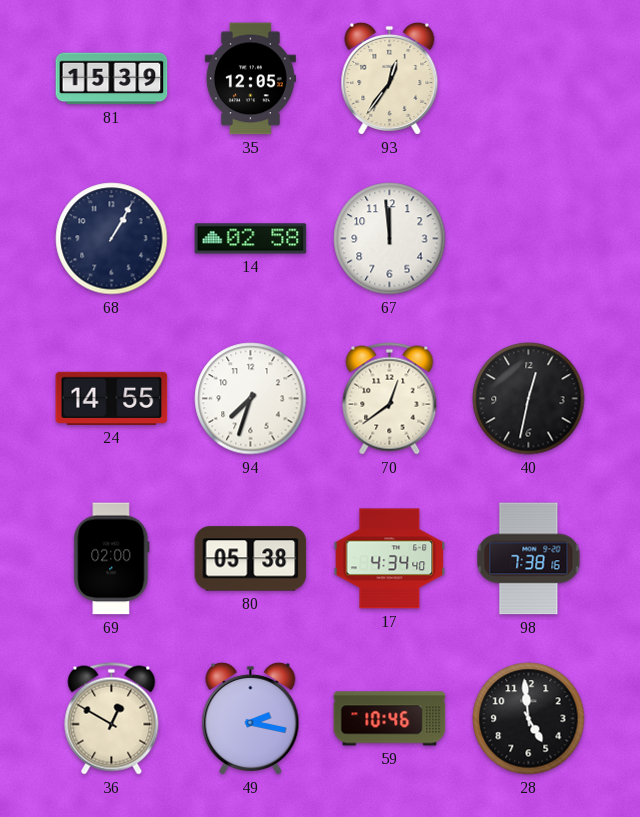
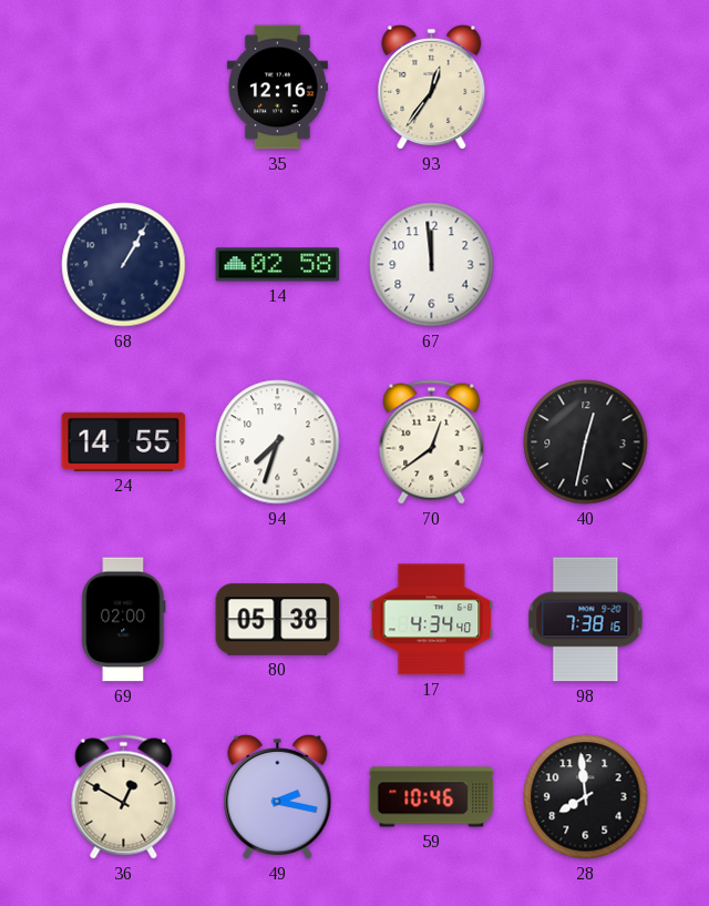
81: 15:39 -> none
35: 12:05 -> 12:16
28: 4:59 -> 7:59
